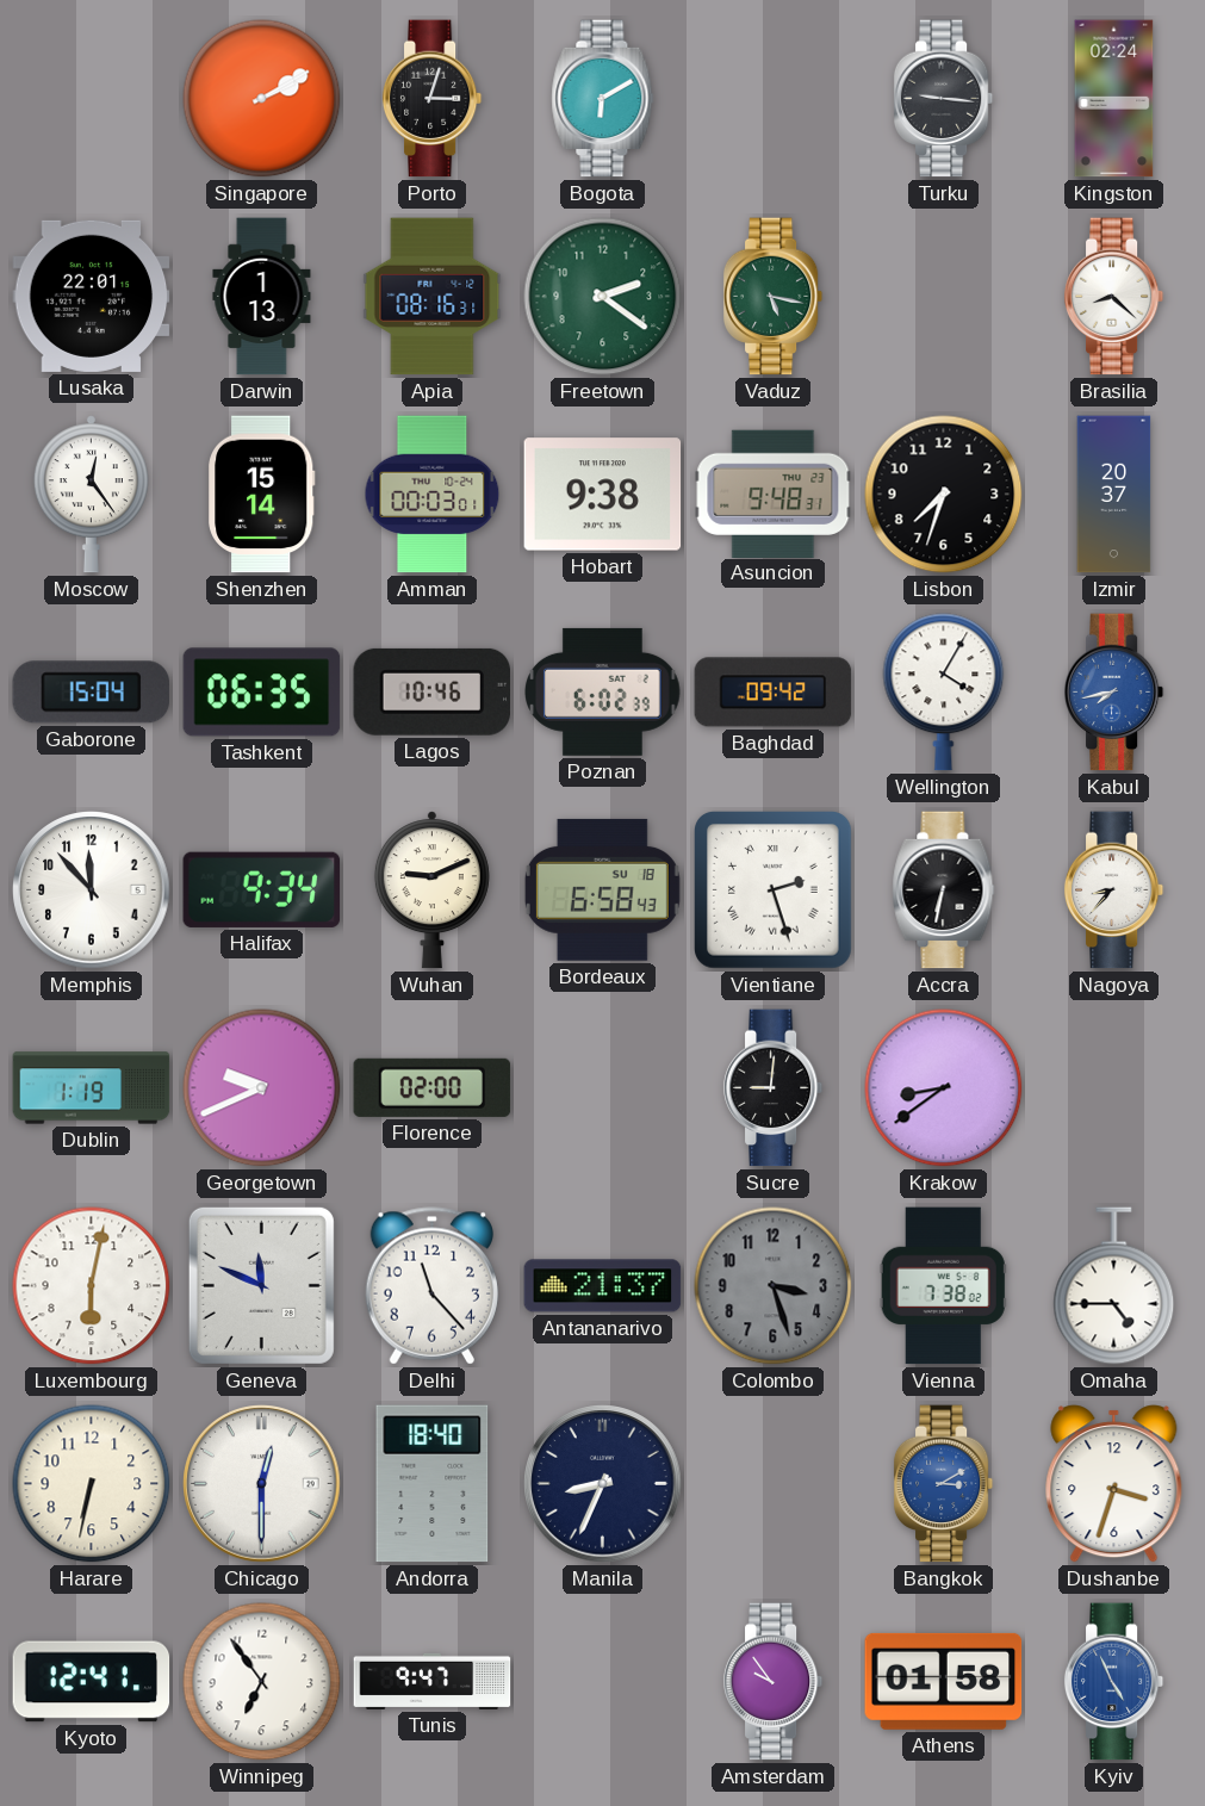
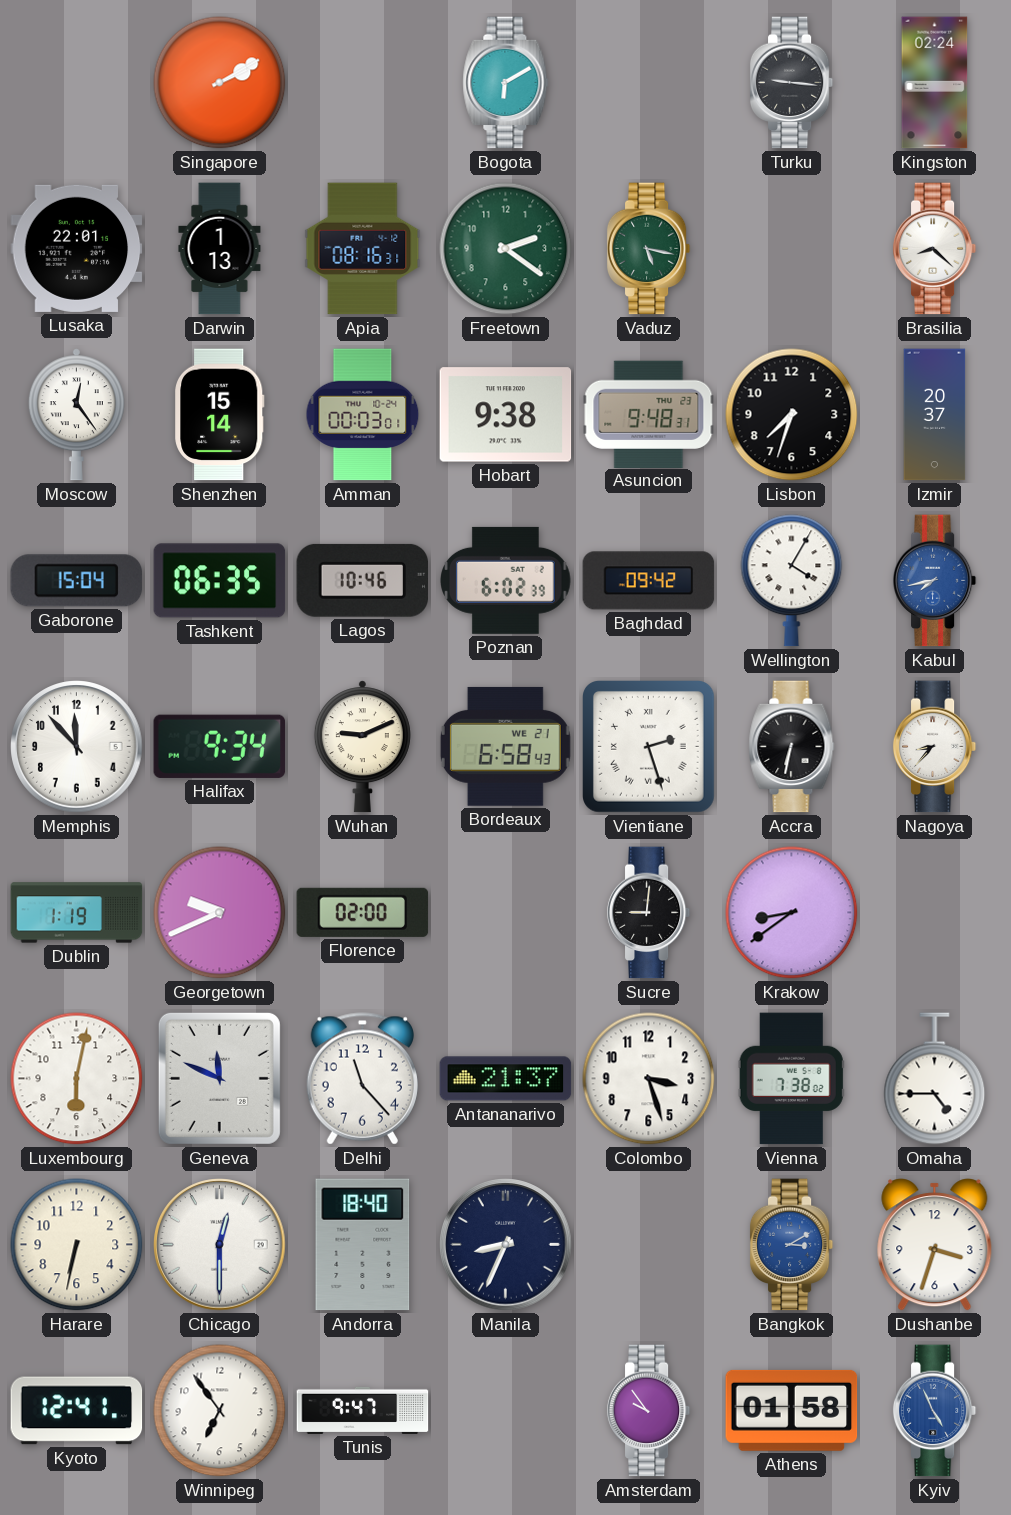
Porto: 3:03 -> none
Bordeaux date: SU 18 -> WE 21
Colombo dial: grey -> white
